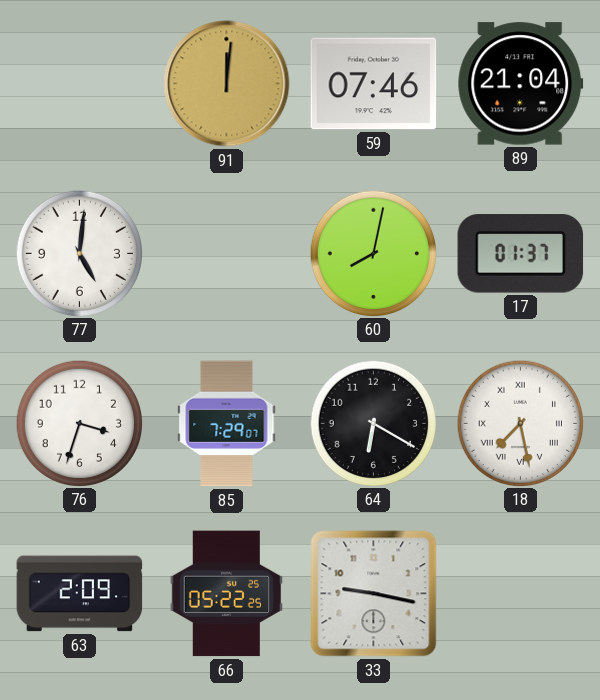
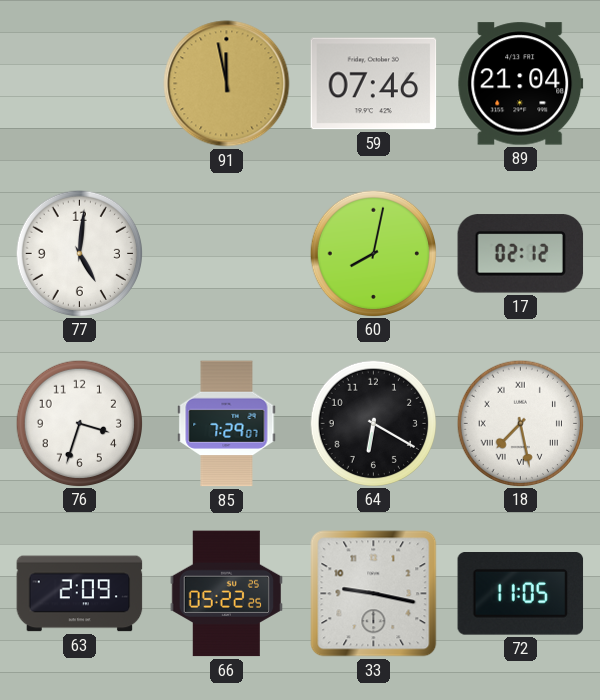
91: 12:01 -> 11:58
17: 01:37 -> 02:12
72: none -> 11:05
